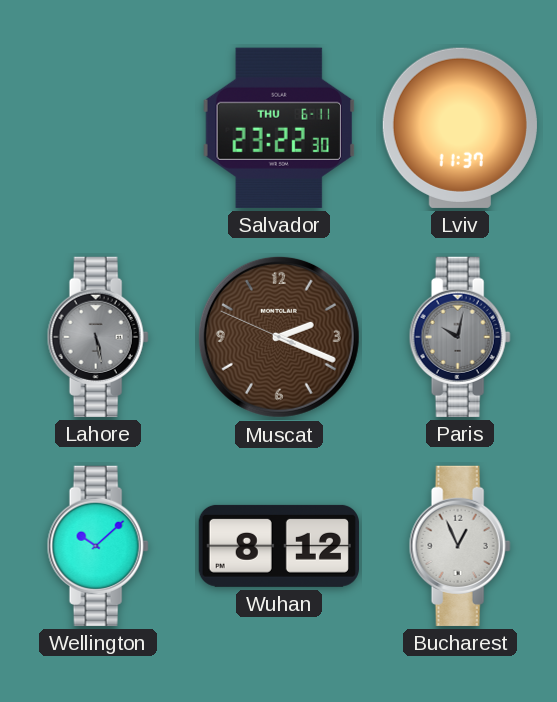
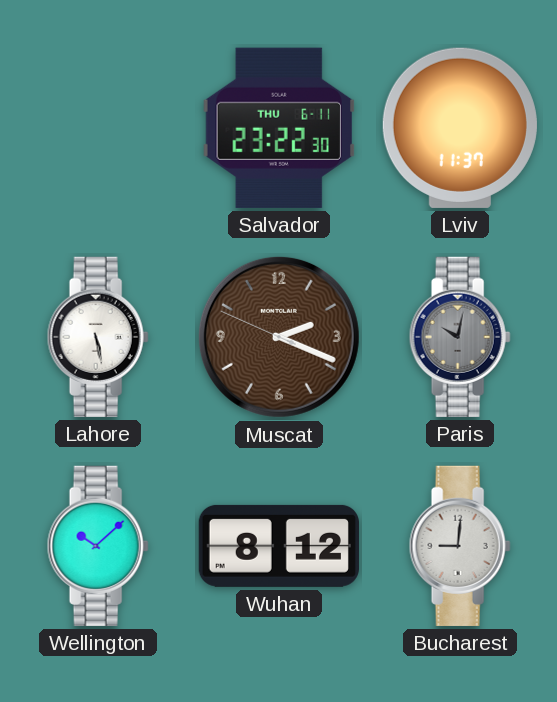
Lahore dial: grey -> white
Bucharest: 12:56 -> 9:01
